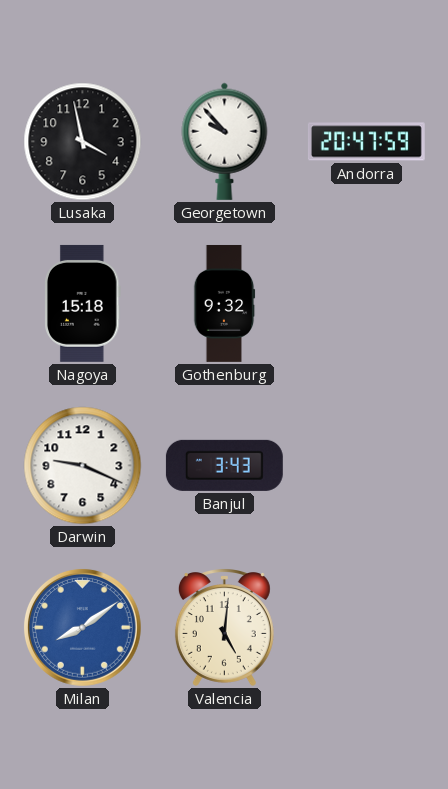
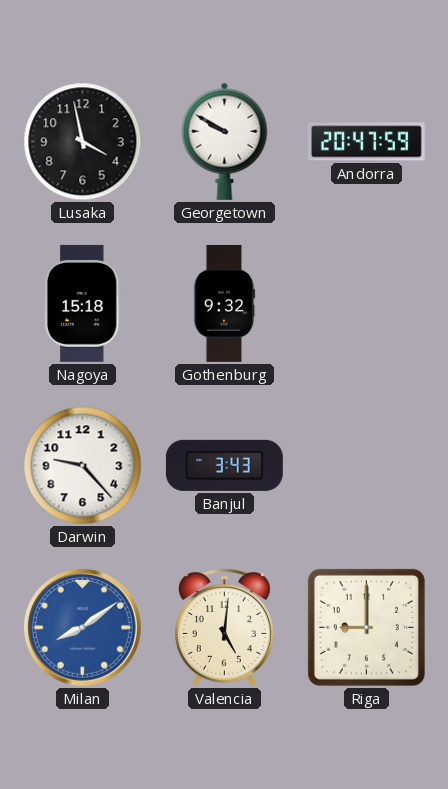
Georgetown: 9:53 -> 9:50
Darwin: 9:19 -> 9:23
Riga: none -> 9:00
